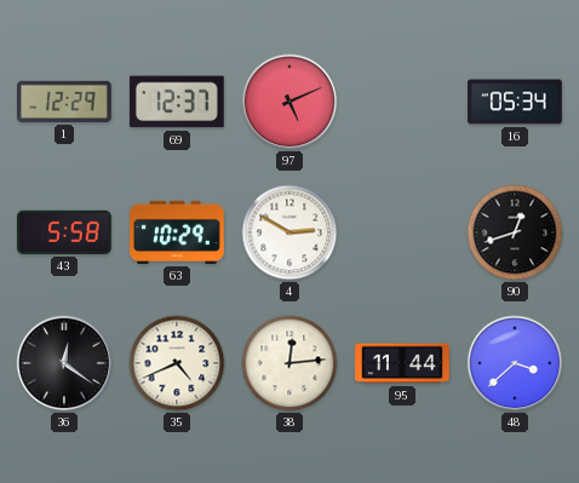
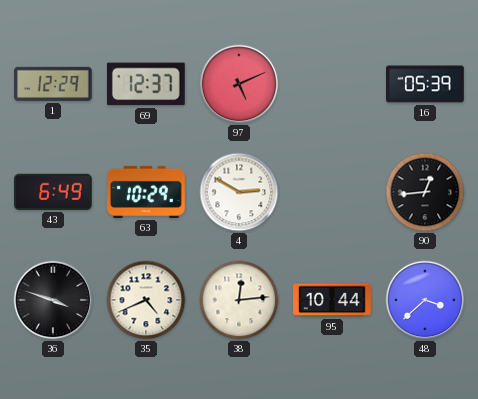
16: 05:34 -> 05:39
43: 5:58 -> 6:49
90: 12:42 -> 12:44
36: 12:21 -> 3:48
95: 11:44 -> 10:44
